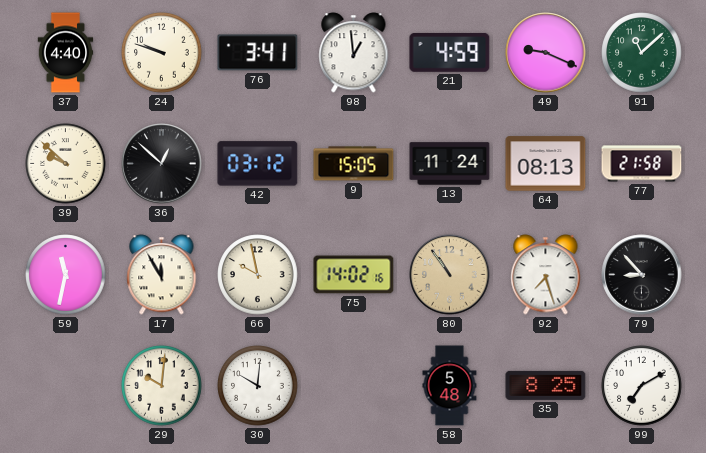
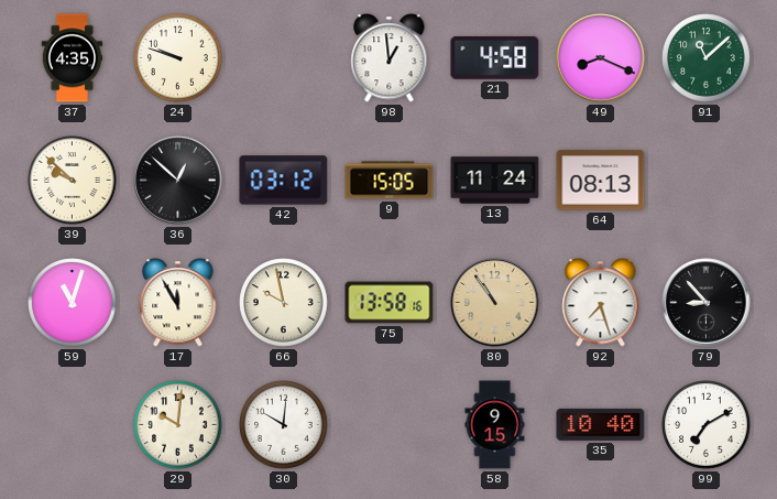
37: 4:40 -> 4:35
76: 3:41 -> none
21: 4:59 -> 4:58
49: 9:19 -> 8:19
77: 21:58 -> none
59: 11:32 -> 11:03
75: 14:02 -> 13:58
58: 5:48 -> 9:15
35: 8:25 -> 10:40
